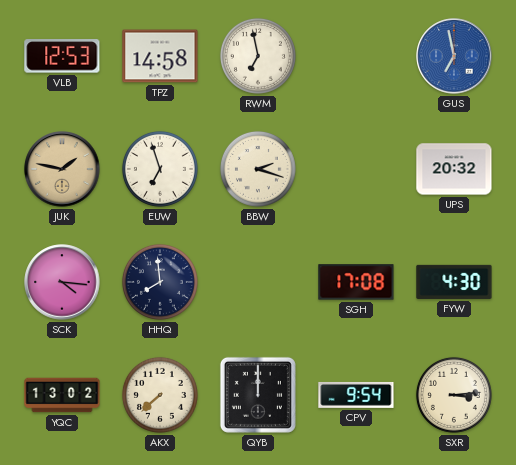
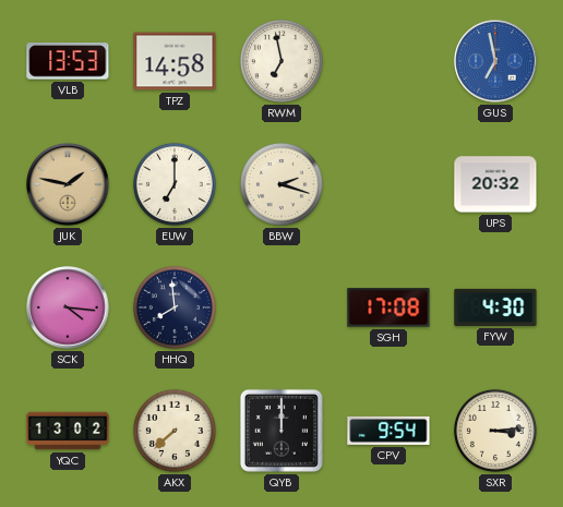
VLB: 12:53 -> 13:53
EUW: 6:57 -> 7:00
